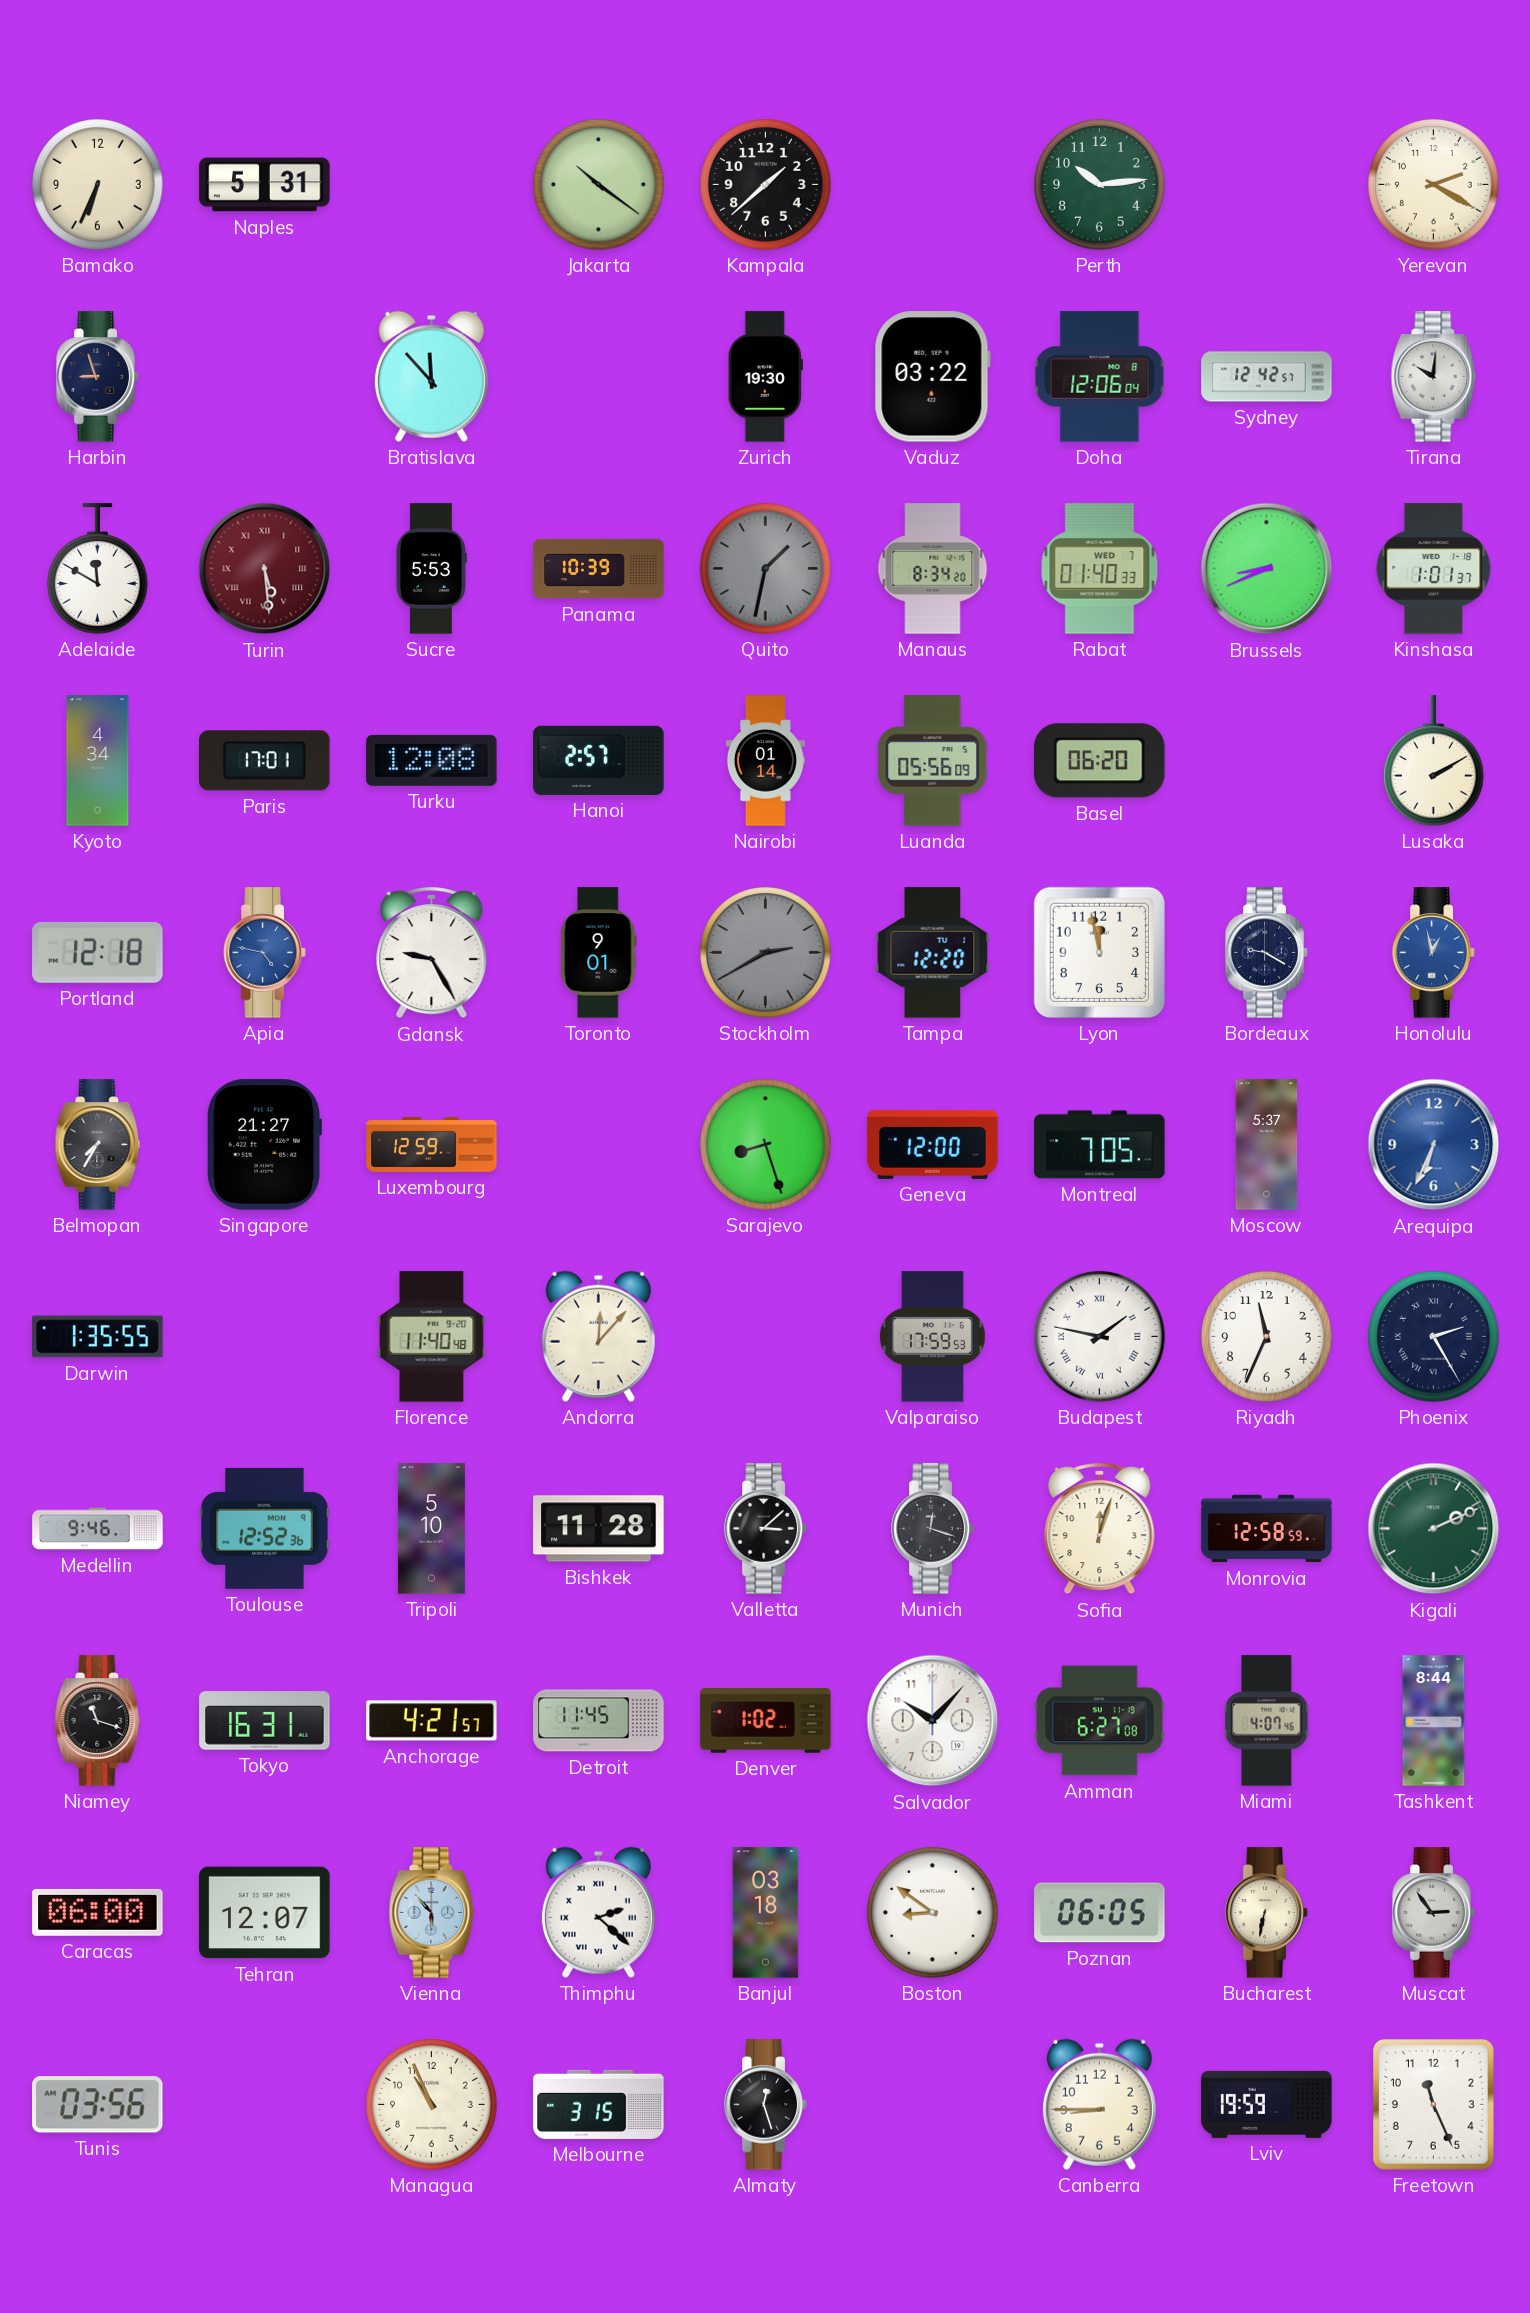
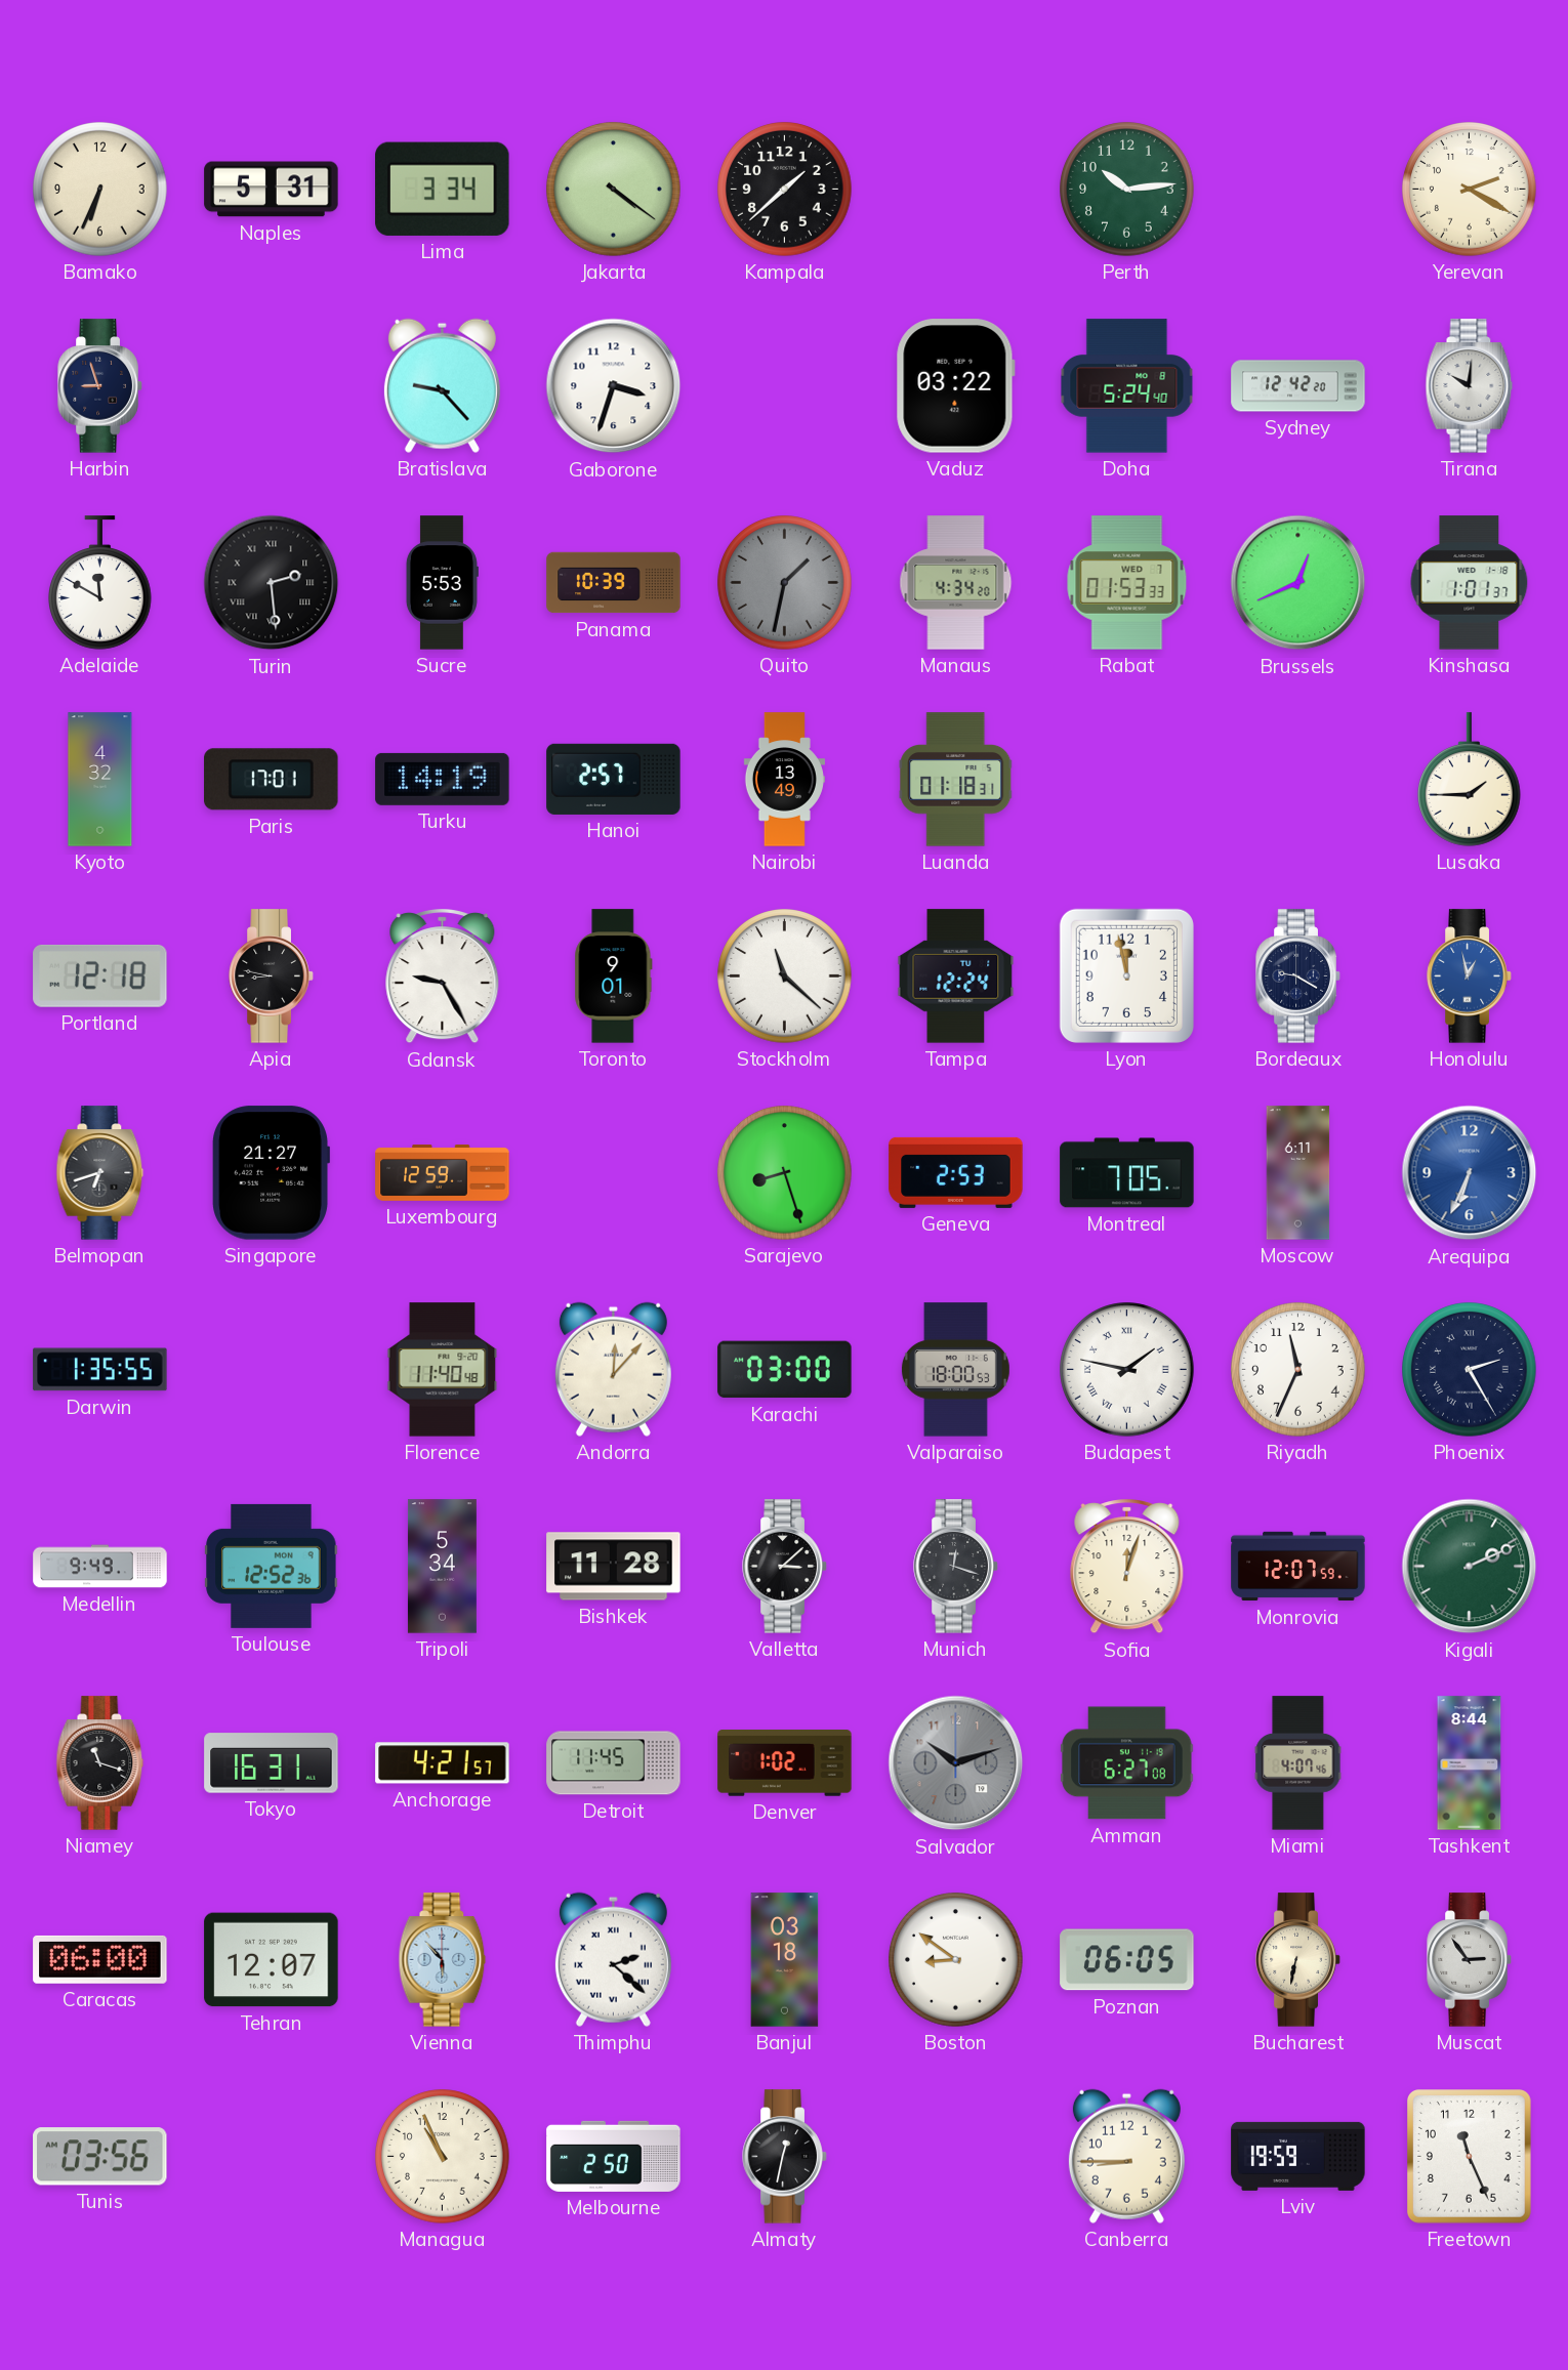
Lima: none -> 3:34
Jakarta: 10:21 -> 4:21
Bratislava: 11:53 -> 9:23
Gaborone: none -> 3:33
Zurich: 19:30 -> none
Doha: 12:06 -> 5:24
Sydney: 12:42:57 -> 12:42:20
Turin: 5:29 -> 2:29
Turin dial: burgundy -> black
Manaus: 8:34 -> 4:34
Rabat: 01:40 -> 01:53
Brussels: 8:41 -> 12:41
Kyoto: 4:34 -> 4:32
Turku: 12:08 -> 14:19
Nairobi: 01:14 -> 13:49
Luanda: 05:56 -> 01:18
Basel: 06:20 -> none
Lusaka: 2:10 -> 1:45
Apia: 4:47 -> 8:47
Apia dial: blue -> black
Stockholm: 2:40 -> 11:22
Stockholm dial: grey -> white
Tampa: 12:20 -> 12:24
Belmopan: 7:35 -> 6:42
Geneva: 12:00 -> 2:53
Moscow: 5:37 -> 6:11
Karachi: none -> 03:00
Valparaiso: 17:59 -> 18:00
Medellin: 9:46 -> 9:49
Tripoli: 5:10 -> 5:34
Monrovia: 12:58 -> 12:07
Salvador: 10:07 -> 10:12
Salvador dial: white -> grey
Melbourne: 3:15 -> 2:50
Almaty: 12:27 -> 12:32
